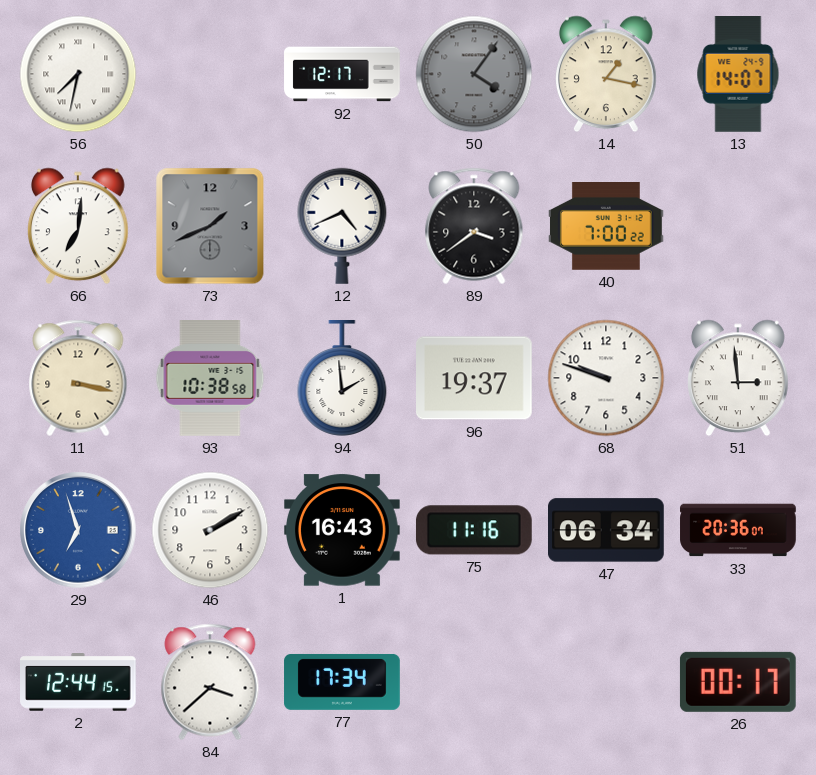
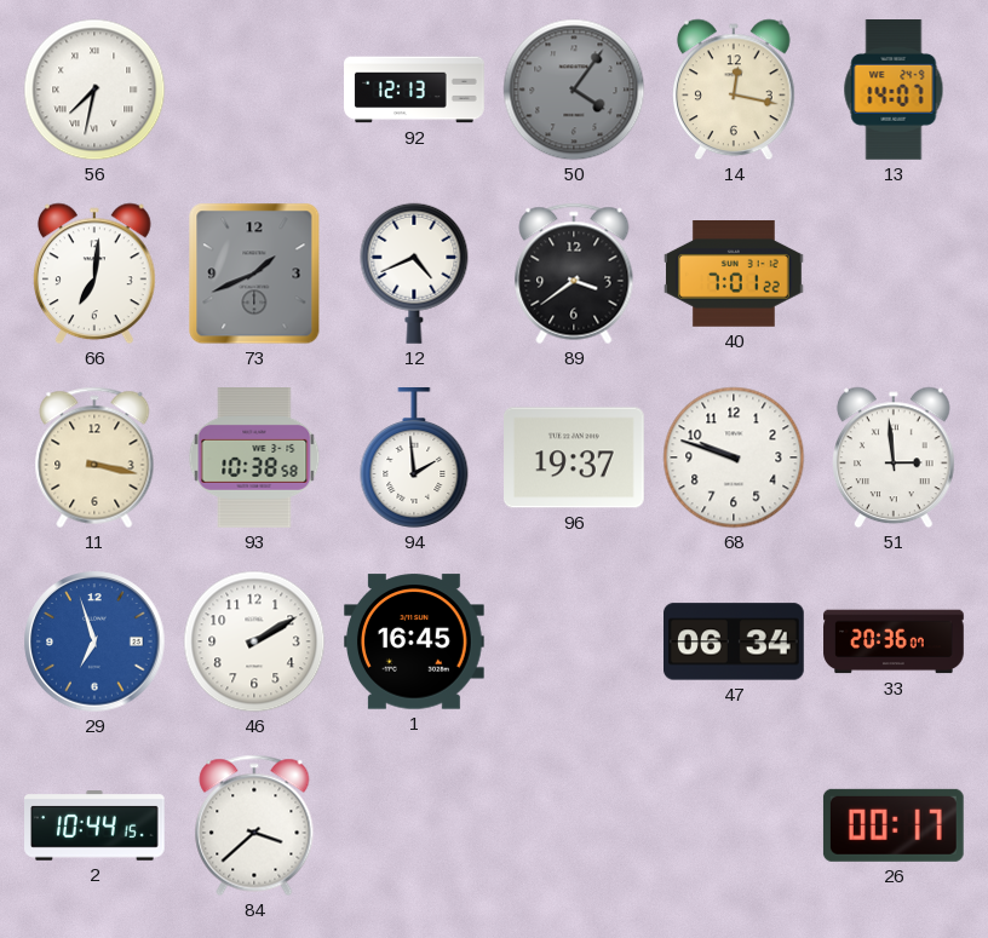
92: 12:17 -> 12:13
14: 1:17 -> 12:17
40: 7:00 -> 7:01
1: 16:43 -> 16:45
75: 11:16 -> none
2: 12:44 -> 10:44
77: 17:34 -> none
